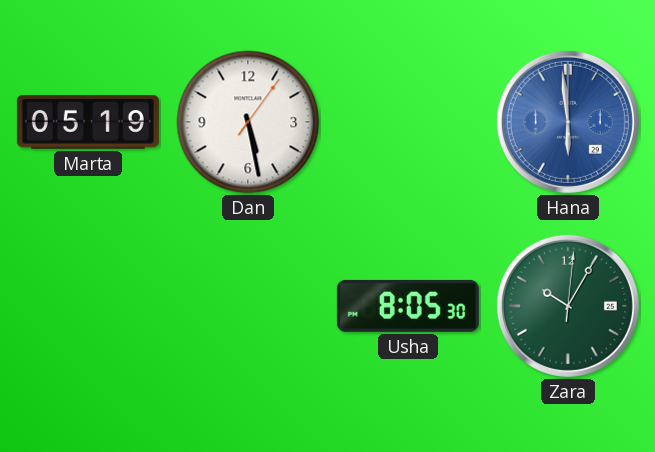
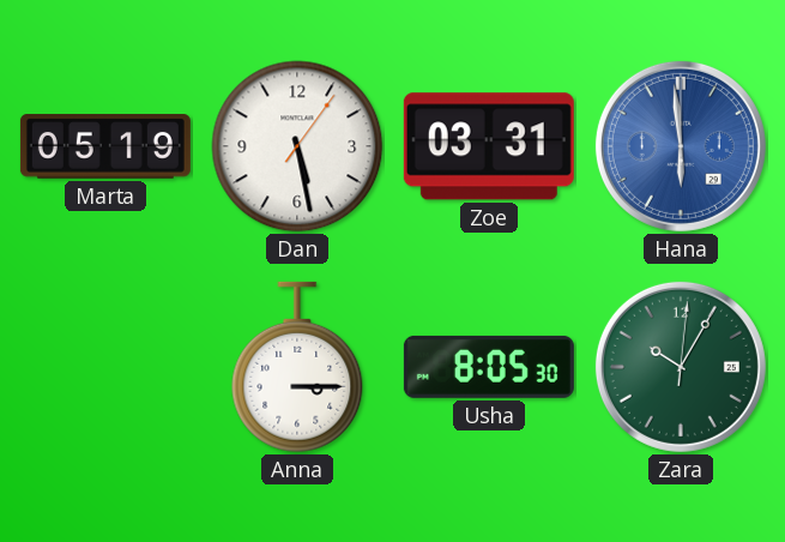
Zoe: none -> 03:31
Anna: none -> 3:15
